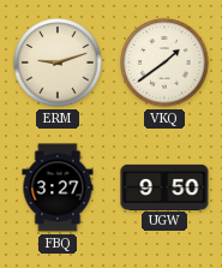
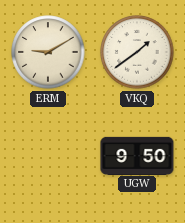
ERM: 9:12 -> 9:10
FBQ: 3:27 -> none
